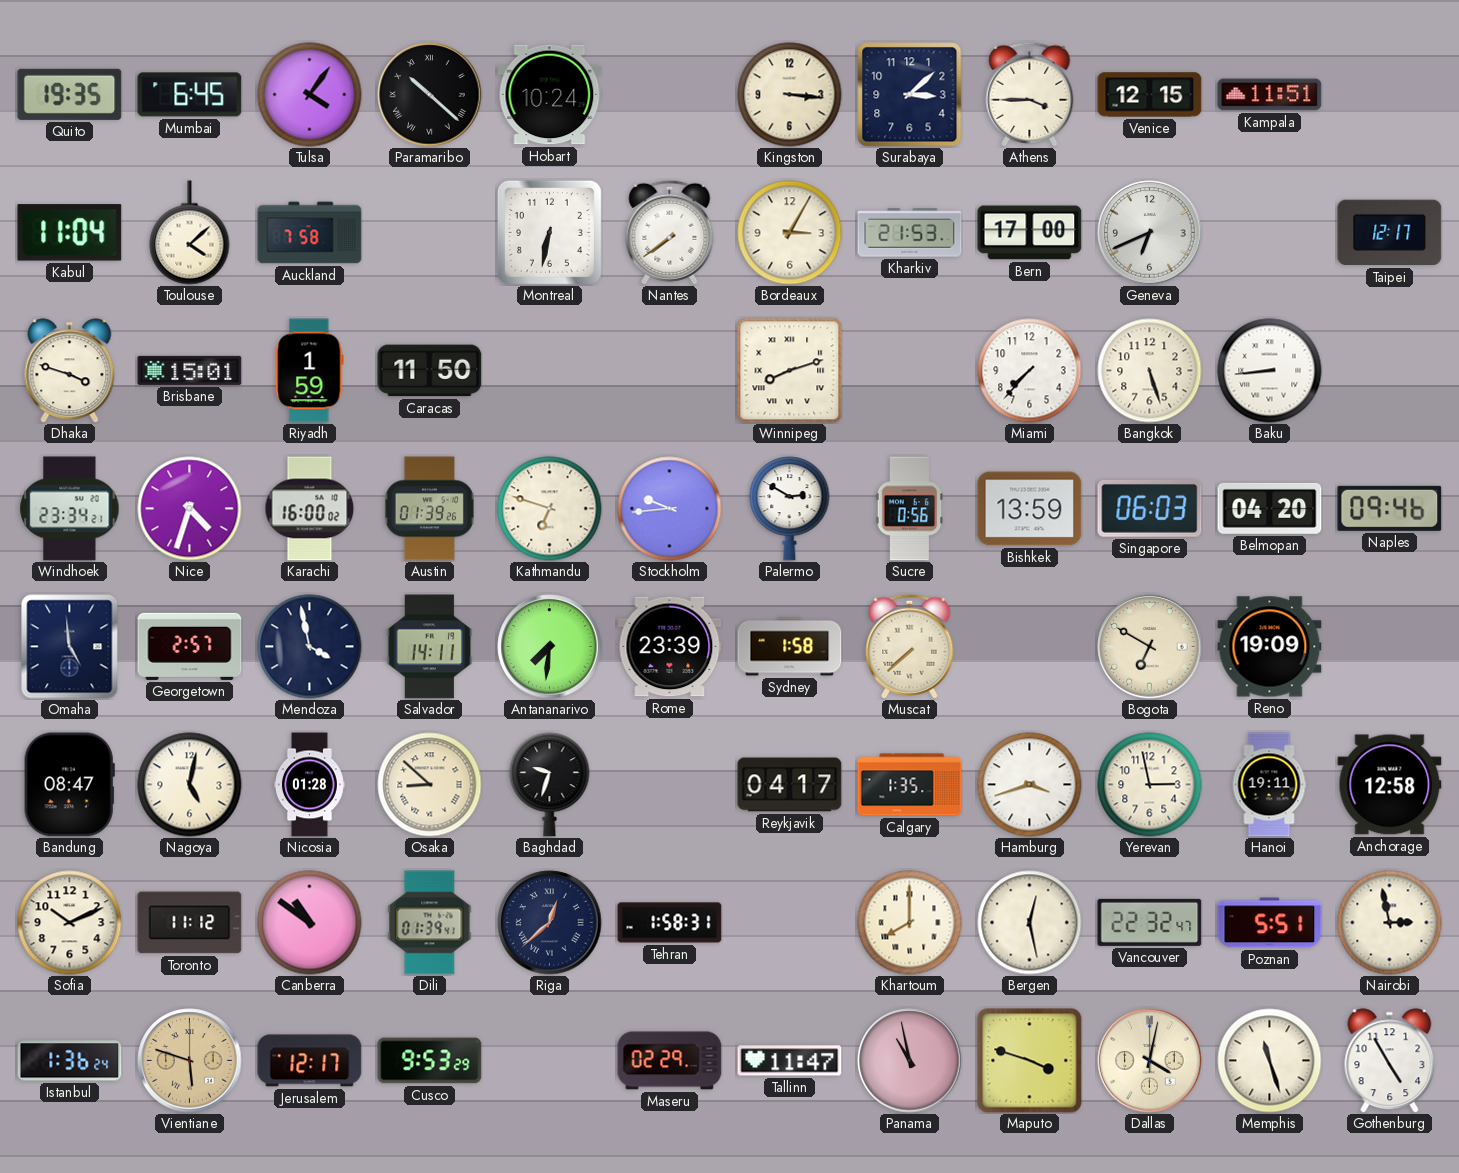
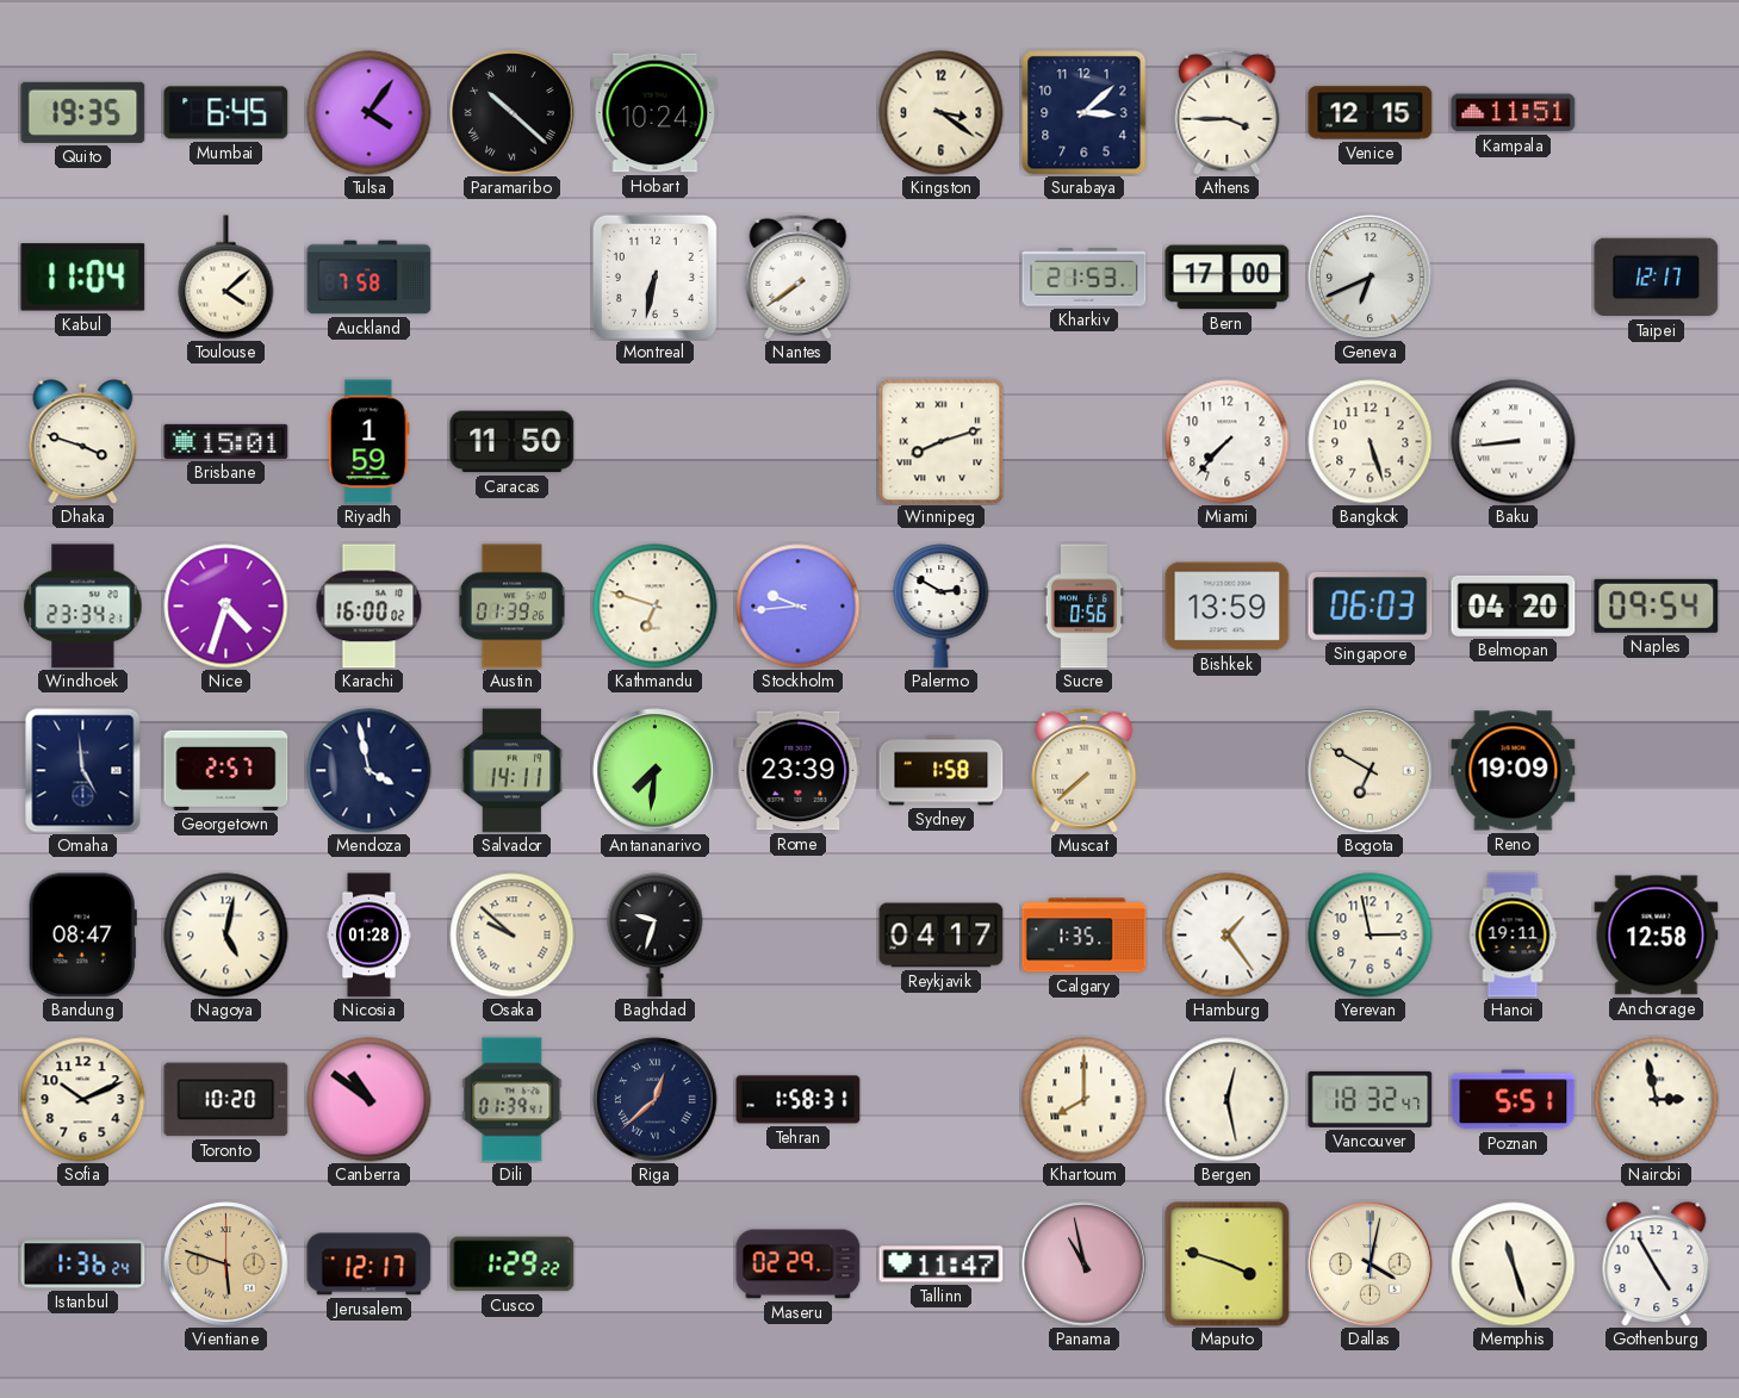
Kingston: 3:16 -> 3:21
Bordeaux: 3:05 -> none
Naples: 09:46 -> 09:54
Osaka: 8:52 -> 9:52
Hamburg: 3:42 -> 1:24
Toronto: 11:12 -> 10:20
Vancouver: 22:32 -> 18:32
Cusco: 9:53 -> 1:29
